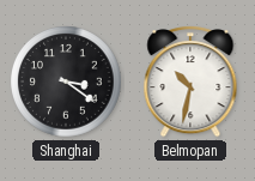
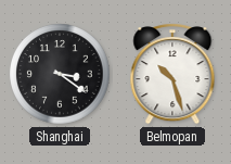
Belmopan: 10:32 -> 10:27
